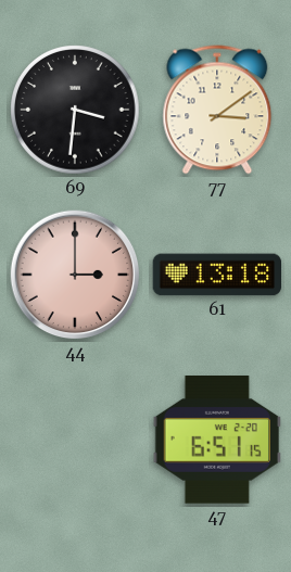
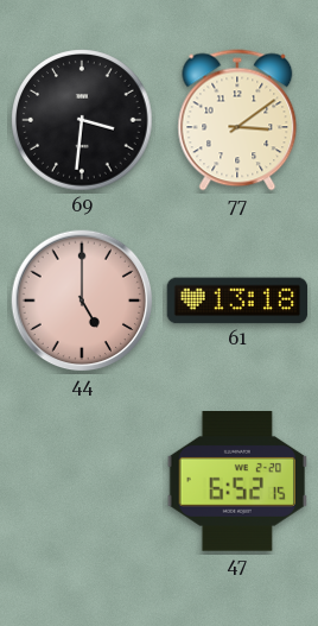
44: 3:00 -> 5:00
47: 6:51 -> 6:52
